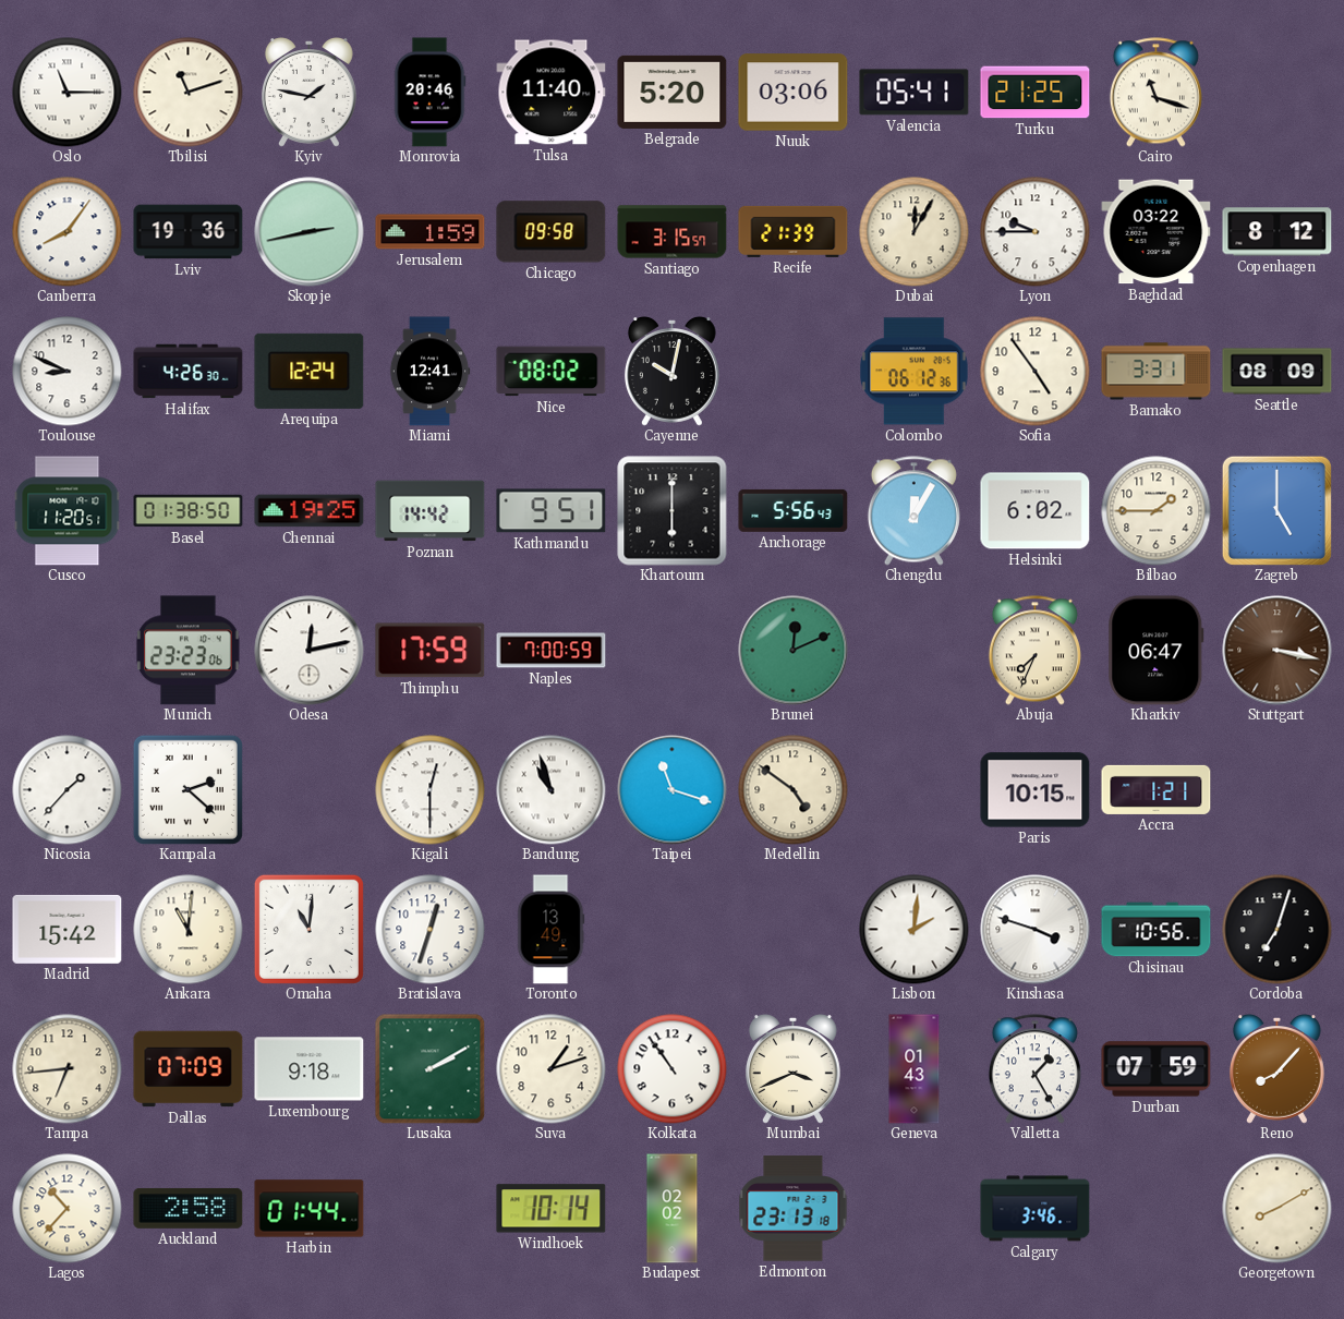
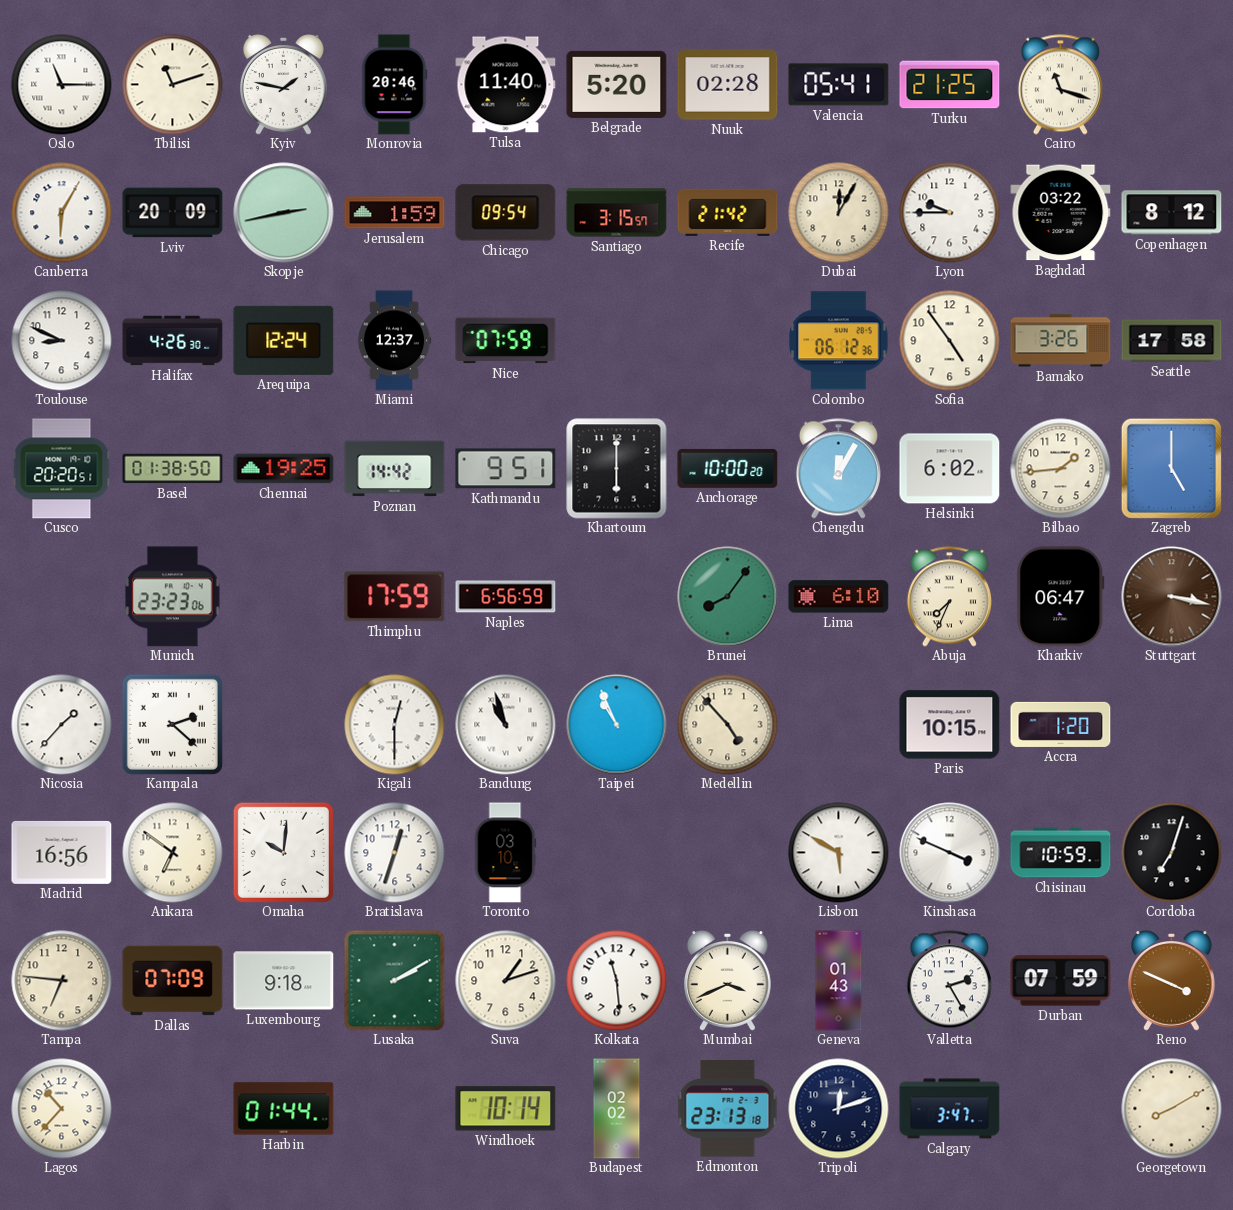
Nuuk: 03:06 -> 02:28
Canberra: 8:06 -> 6:05
Lviv: 19:36 -> 20:09
Chicago: 09:58 -> 09:54
Recife: 21:39 -> 21:42
Miami: 12:41 -> 12:37
Nice: 08:02 -> 07:59
Cayenne: 10:02 -> none
Bamako: 3:31 -> 3:26
Seattle: 08:09 -> 17:58
Cusco: 11:20 -> 20:20
Anchorage: 5:56 -> 10:00
Bilbao: 1:45 -> 1:44
Odesa: 12:13 -> none
Naples: 7:00 -> 6:56
Brunei: 12:11 -> 8:06
Lima: none -> 6:10
Taipei: 11:18 -> 10:56
Medellin: 4:51 -> 4:53
Accra: 1:21 -> 1:20
Madrid: 15:42 -> 16:56
Ankara: 11:01 -> 6:51
Omaha: 11:01 -> 10:01
Toronto: 13:49 -> 03:10
Lisbon: 2:01 -> 5:50
Kinshasa: 3:48 -> 3:49
Chisinau: 10:56 -> 10:59
Tampa: 6:44 -> 6:46
Kolkata: 10:54 -> 11:29
Valletta: 1:25 -> 2:25
Reno: 8:07 -> 3:49
Auckland: 2:58 -> none
Tripoli: none -> 12:12
Calgary: 3:46 -> 3:47
